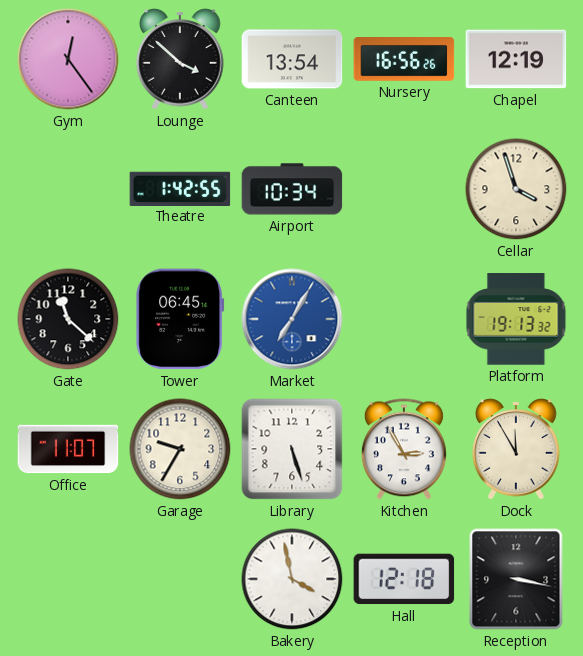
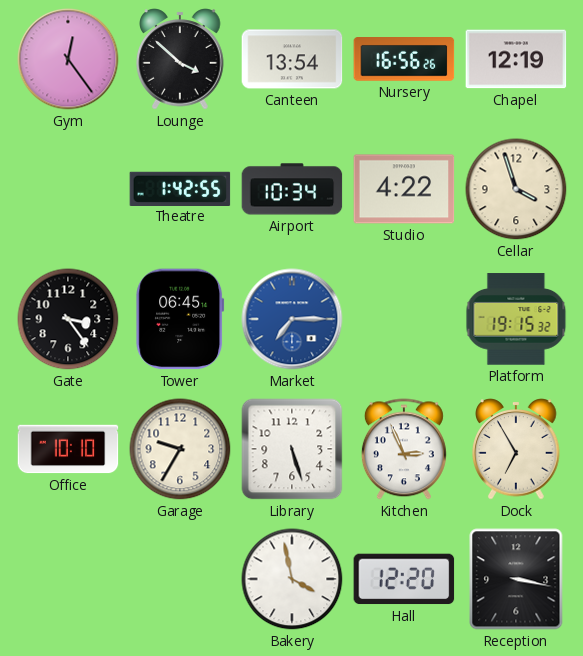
Studio: none -> 4:22
Gate: 11:22 -> 3:24
Market: 7:05 -> 7:15
Platform: 19:13 -> 19:15
Office: 11:07 -> 10:10
Kitchen: 2:55 -> 2:56
Dock: 11:55 -> 6:55
Hall: 12:18 -> 12:20
